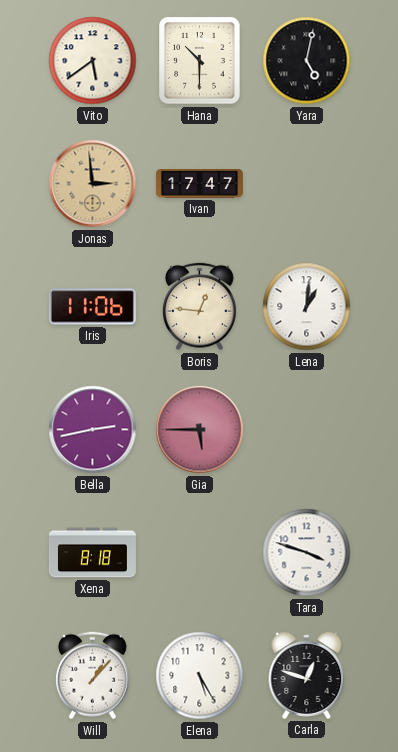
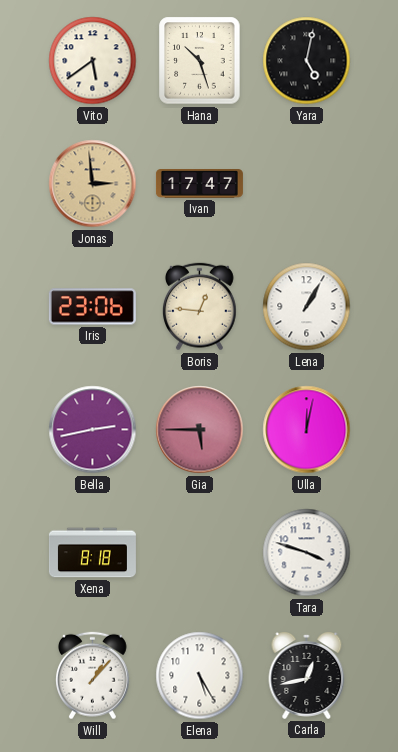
Hana: 10:30 -> 10:27
Iris: 11:06 -> 23:06
Lena: 1:01 -> 1:05
Ulla: none -> 12:02
Carla: 12:48 -> 12:43
